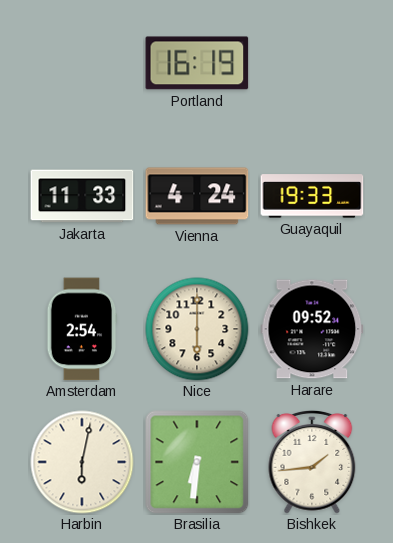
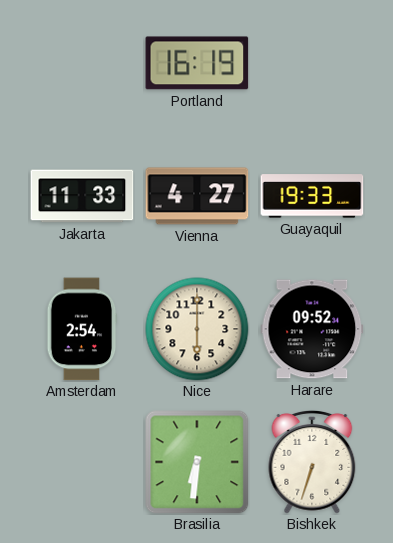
Vienna: 4:24 -> 4:27
Harbin: 6:02 -> none
Bishkek: 1:44 -> 6:33
